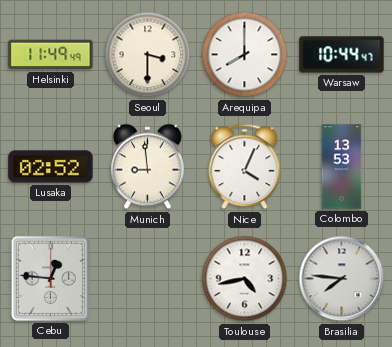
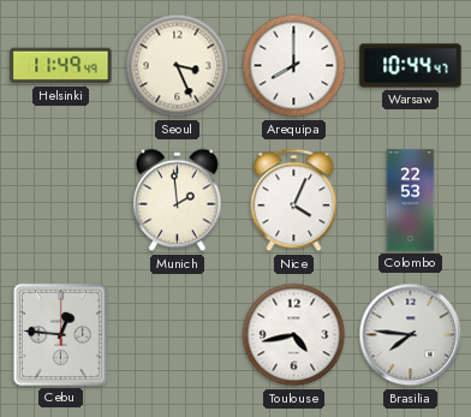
Seoul: 3:30 -> 3:26
Lusaka: 02:52 -> none
Munich: 8:59 -> 1:59
Colombo: 13:53 -> 22:53
